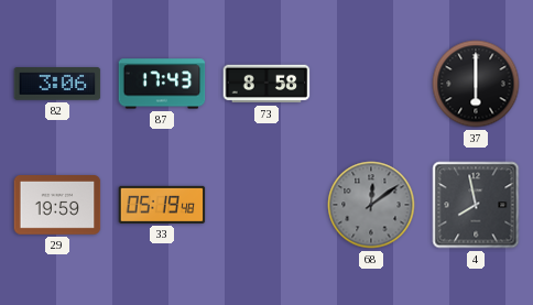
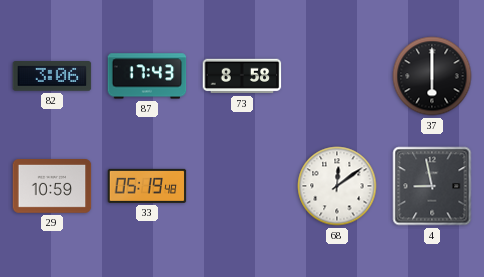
29: 19:59 -> 10:59
68 dial: grey -> white
4: 7:58 -> 8:58
